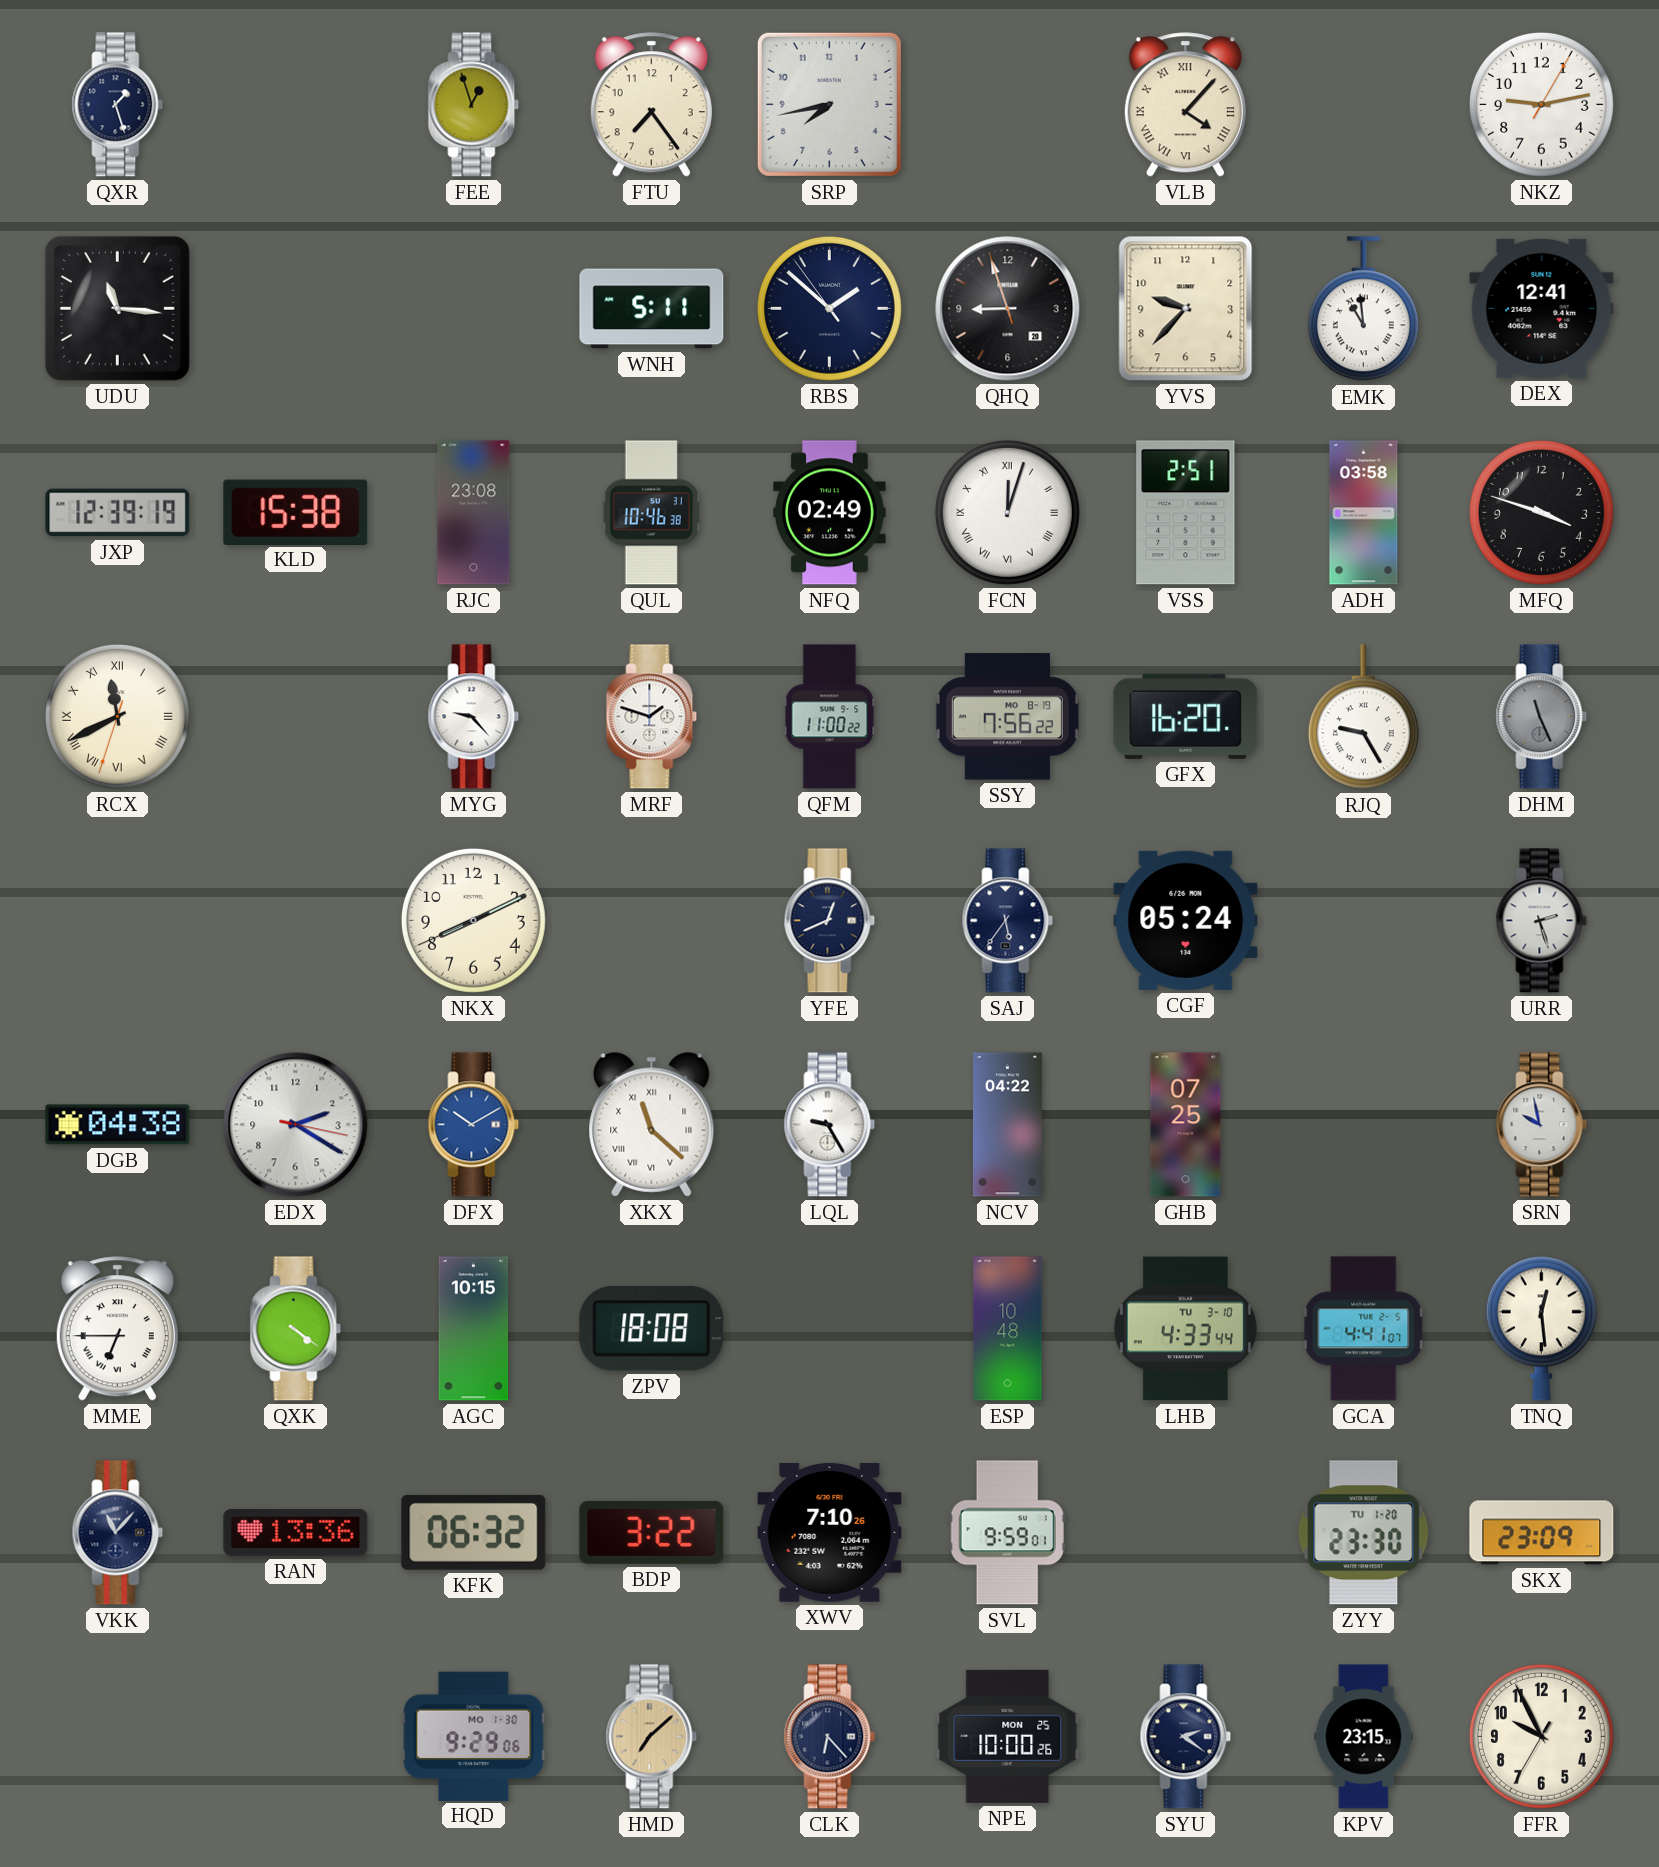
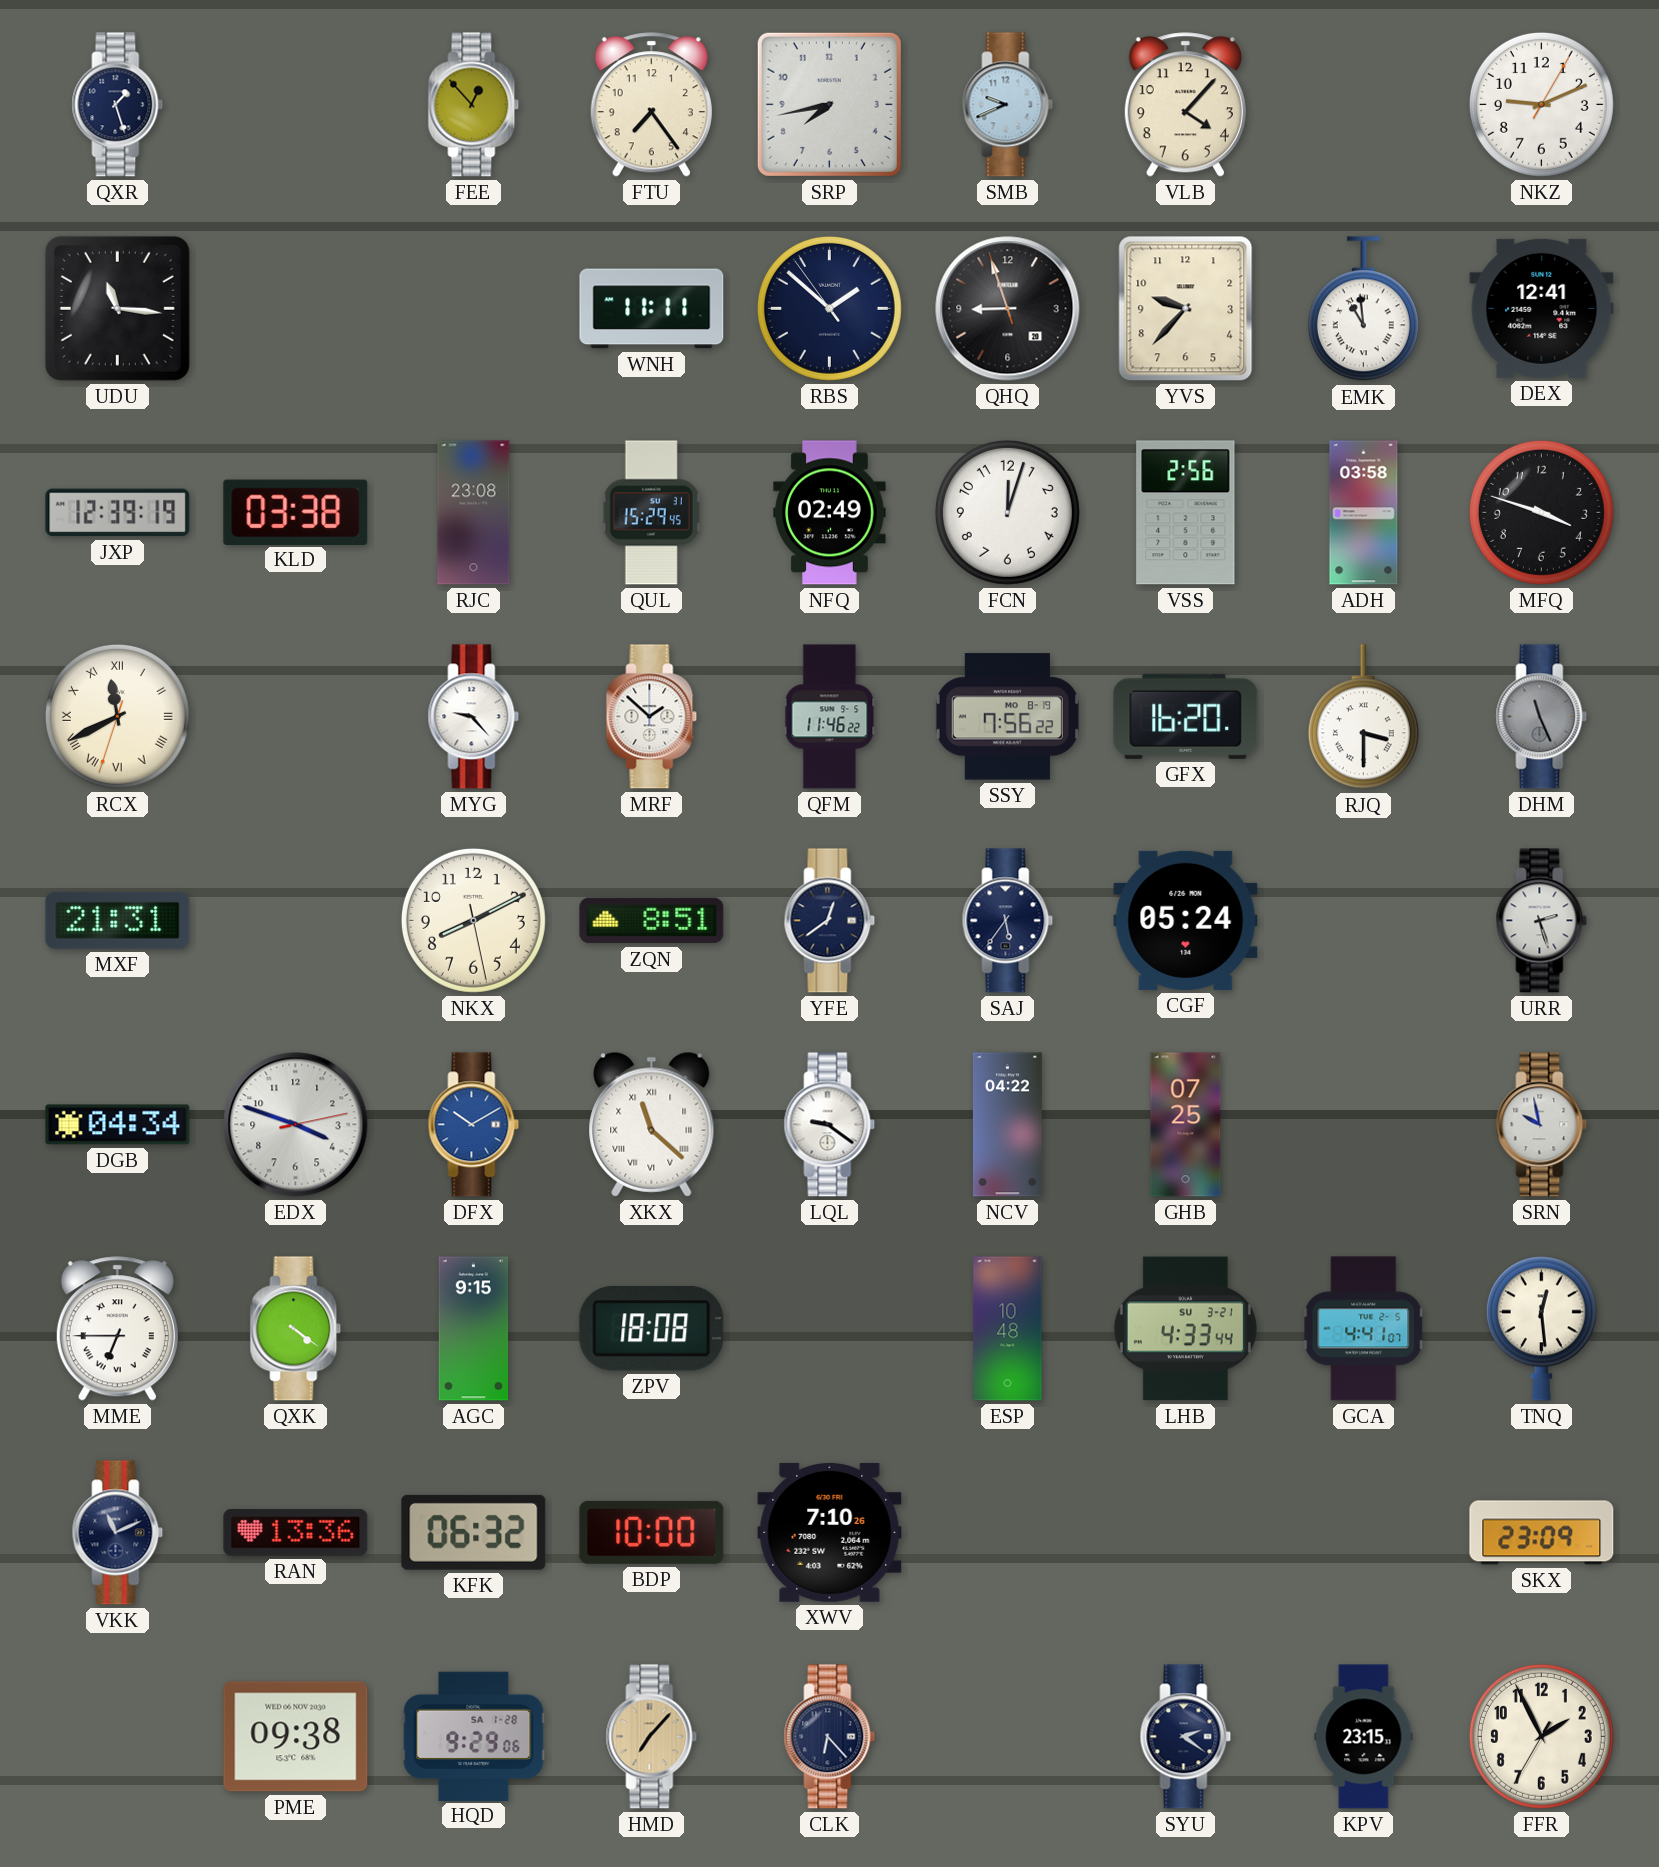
FEE: 12:57 -> 12:53
SMB: none -> 9:41
VLB numerals: Roman -> Arabic
NKZ: 9:13 -> 9:11
WNH: 5:11 -> 11:11
KLD: 15:38 -> 03:38
QUL: 10:46 -> 15:29
FCN numerals: Roman -> Arabic
VSS: 2:51 -> 2:56
MRF: 1:48 -> 1:52
QFM: 11:00 -> 11:46
RJQ: 9:25 -> 3:30
MXF: none -> 21:31
NKX: 8:10:41 -> 8:10:28
ZQN: none -> 8:51
YFE: 12:41 -> 12:39
DGB: 04:38 -> 04:34
EDX: 2:20 -> 3:48
LQL: 9:25 -> 9:21
AGC: 10:15 -> 9:15
LHB date: TU 3-10 -> SU 3-21
VKK: 11:07 -> 11:11
BDP: 3:22 -> 10:00
SVL: 9:59 -> none
ZYY: 23:30 -> none
PME: none -> 09:38
HQD date: MO 1-30 -> SA 1-28
HMD: 7:08 -> 7:07
NPE: 10:00 -> none
FFR: 9:55 -> 1:55
